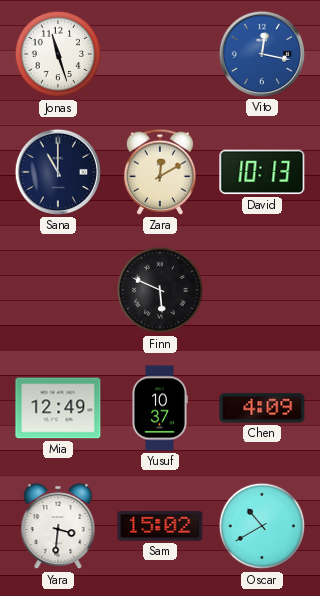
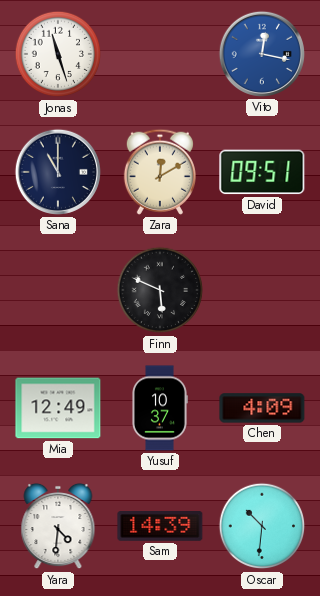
David: 10:13 -> 09:51
Yara: 3:31 -> 4:31
Sam: 15:02 -> 14:39
Oscar: 10:40 -> 10:31
